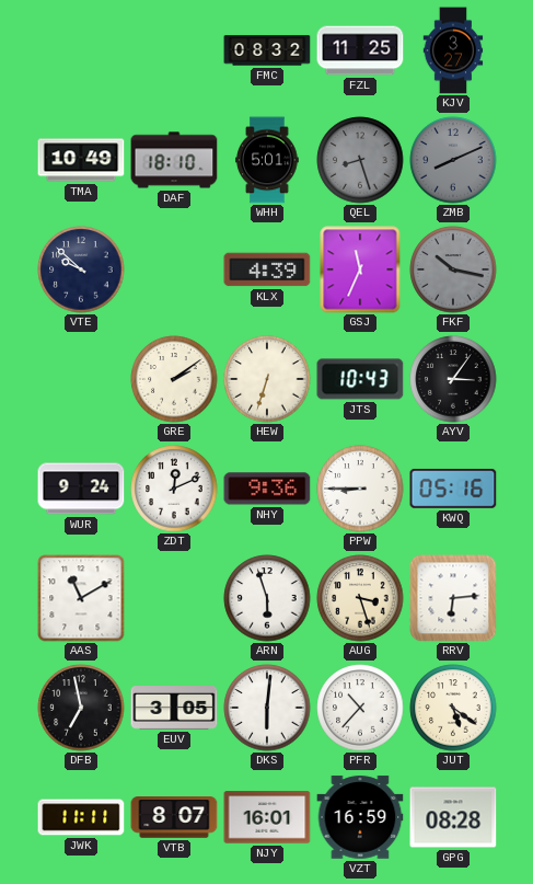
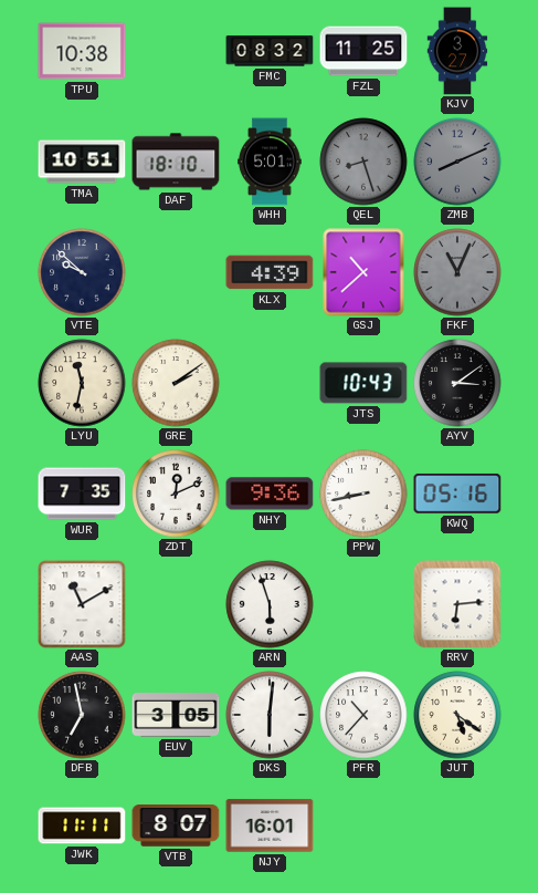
TPU: none -> 10:38
TMA: 10:49 -> 10:51
GSJ: 11:34 -> 10:38
FKF: 10:17 -> 11:04
LYU: none -> 11:32
HEW: 6:33 -> none
AYV: 3:06 -> 3:09
WUR: 9:24 -> 7:35
PPW: 8:45 -> 8:43
AUG: 3:27 -> none
VZT: 16:59 -> none
GPG: 08:28 -> none
